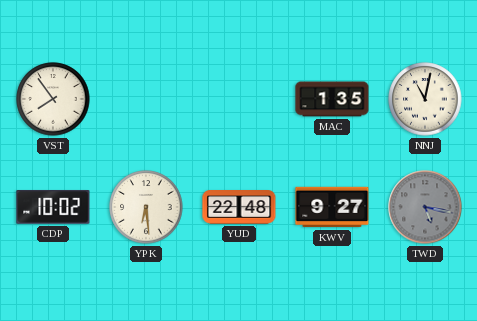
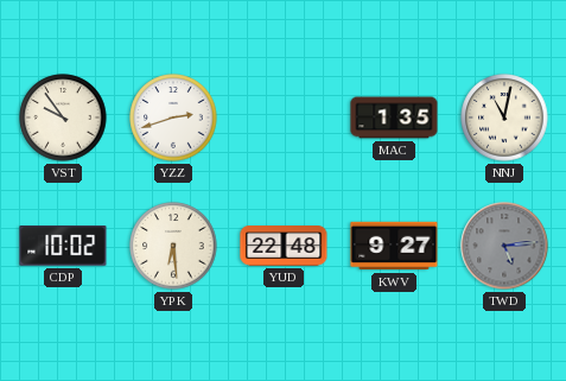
VST: 7:54 -> 9:54
YZZ: none -> 2:42
TWD: 5:17 -> 5:14
